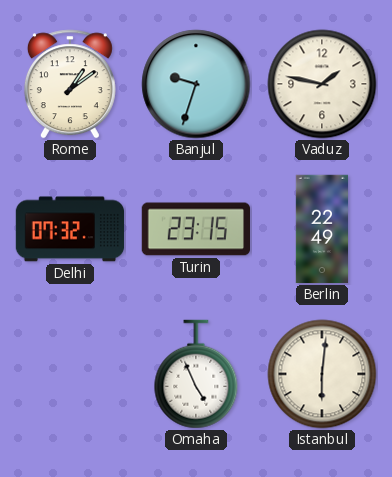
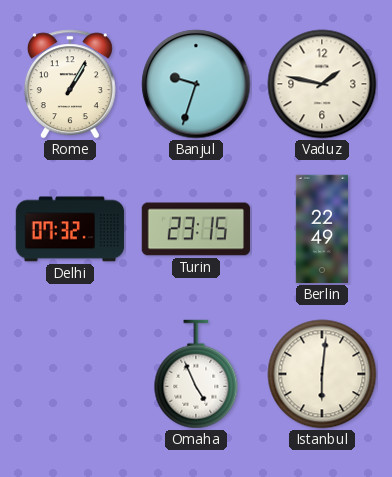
Rome: 1:09 -> 1:05
